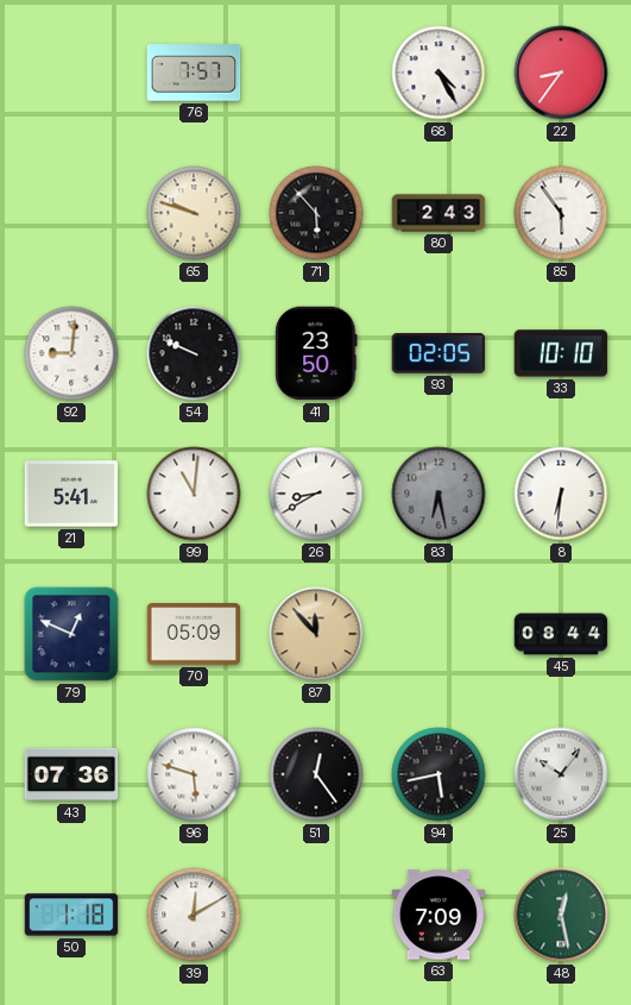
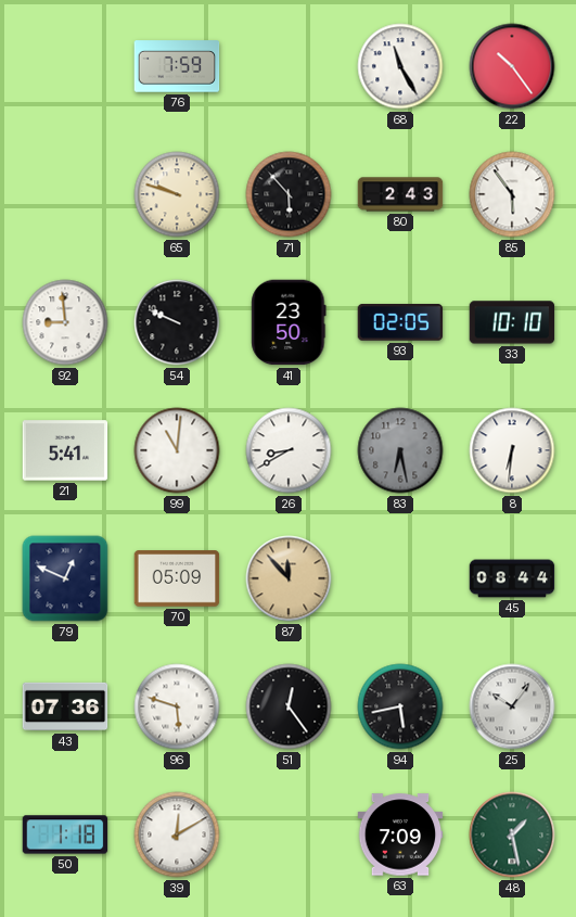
76: 7:57 -> 7:59
68: 4:25 -> 11:25
22: 8:36 -> 10:24
92: 9:01 -> 8:59
48: 12:28 -> 1:28
